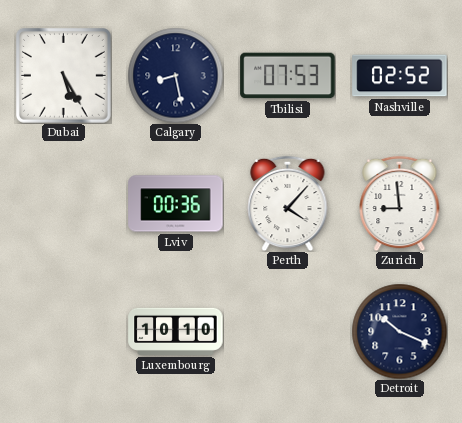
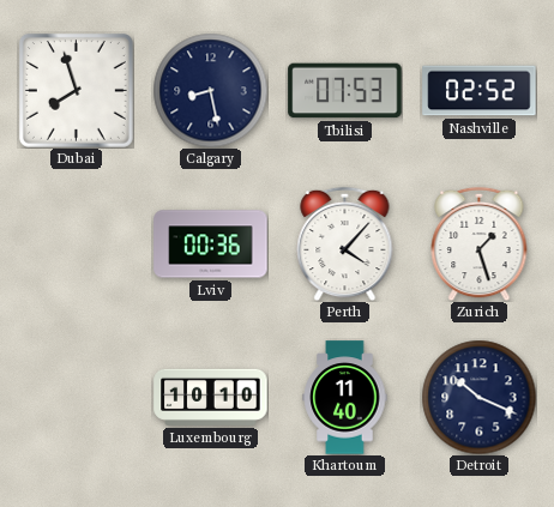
Dubai: 5:25 -> 7:57
Zurich: 8:59 -> 1:27
Khartoum: none -> 11:40
